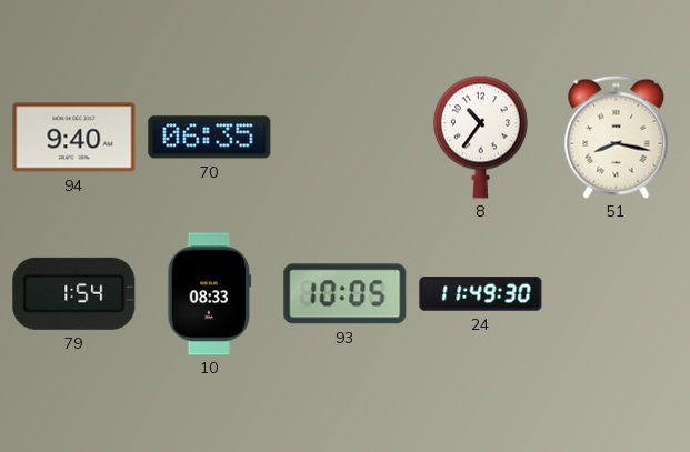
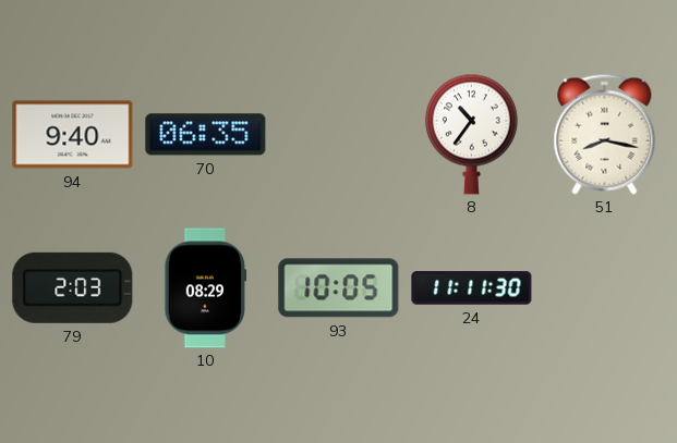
79: 1:54 -> 2:03
10: 08:33 -> 08:29
24: 11:49 -> 11:11
